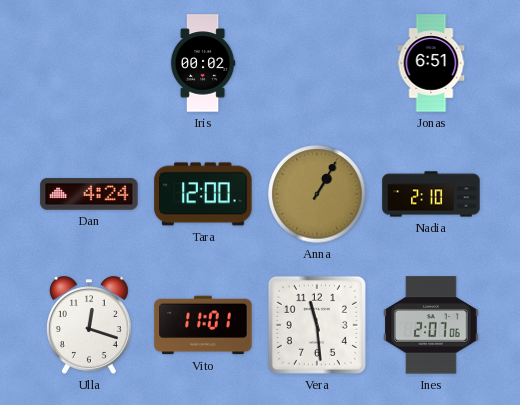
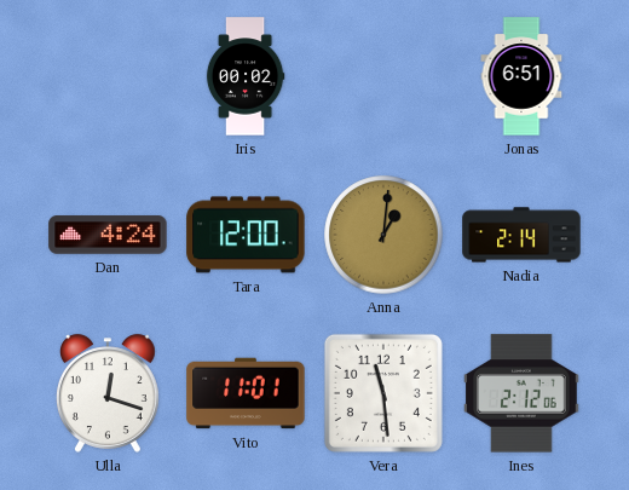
Anna: 1:05 -> 1:01
Nadia: 2:10 -> 2:14
Ines: 2:07 -> 2:12
